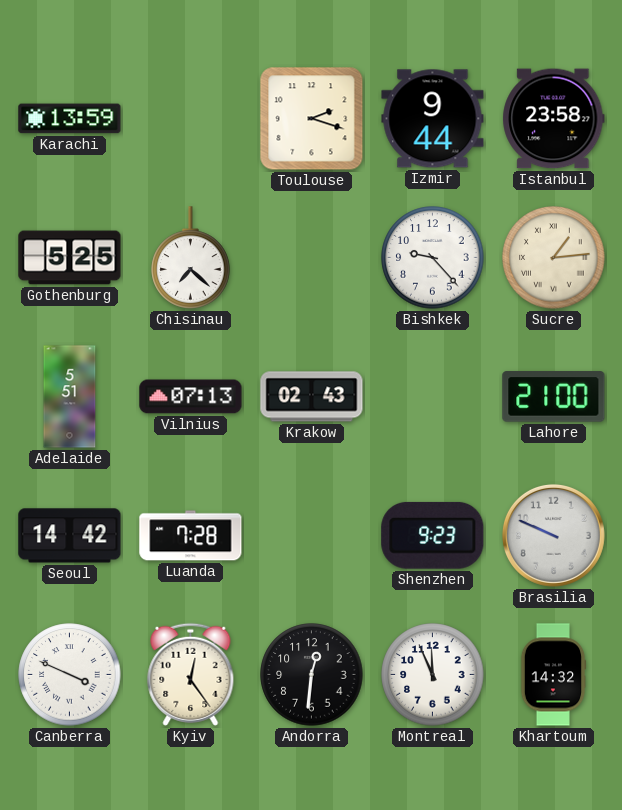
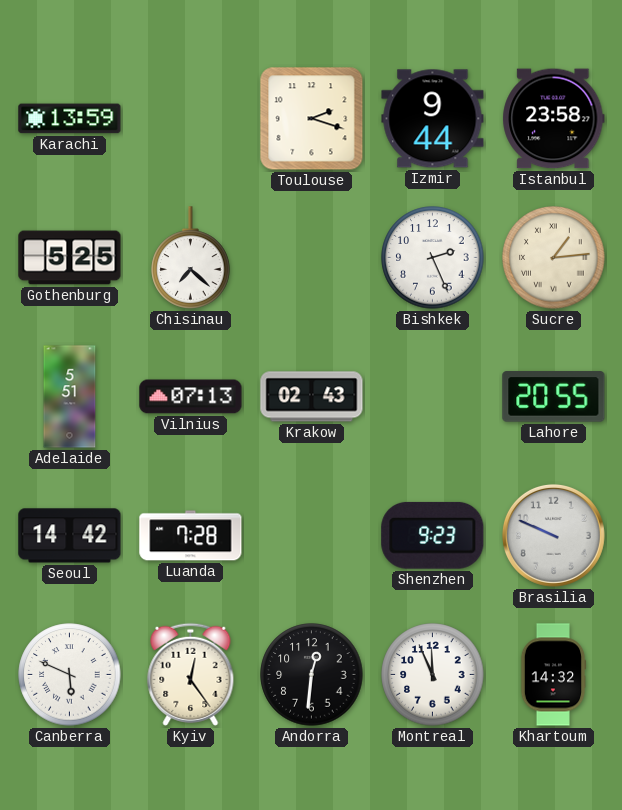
Bishkek: 9:23 -> 2:26
Lahore: 21:00 -> 20:55
Canberra: 3:49 -> 5:49
